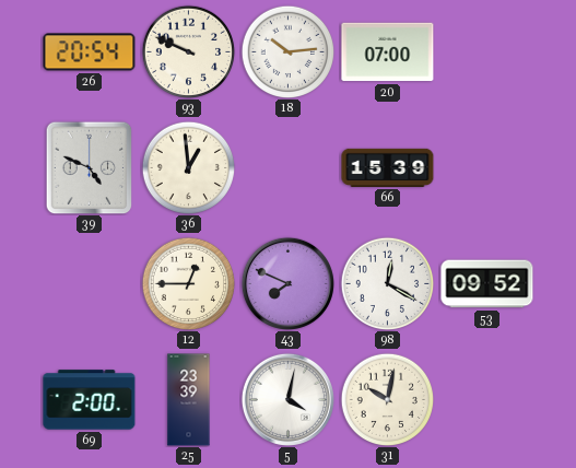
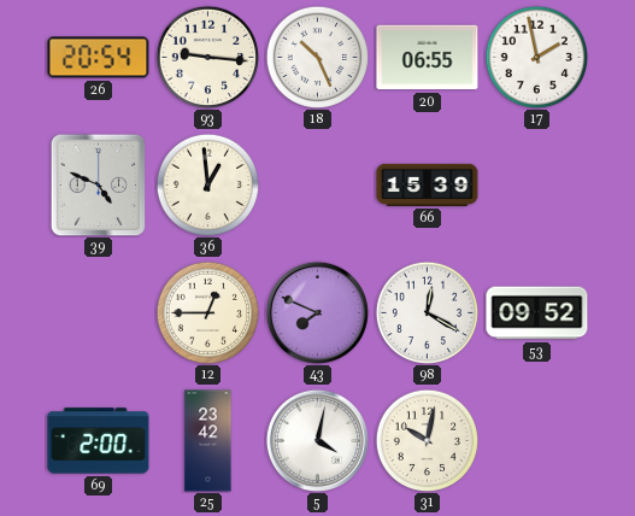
93: 9:49 -> 9:16
18: 10:14 -> 10:26
20: 07:00 -> 06:55
17: none -> 1:58
25: 23:39 -> 23:42
